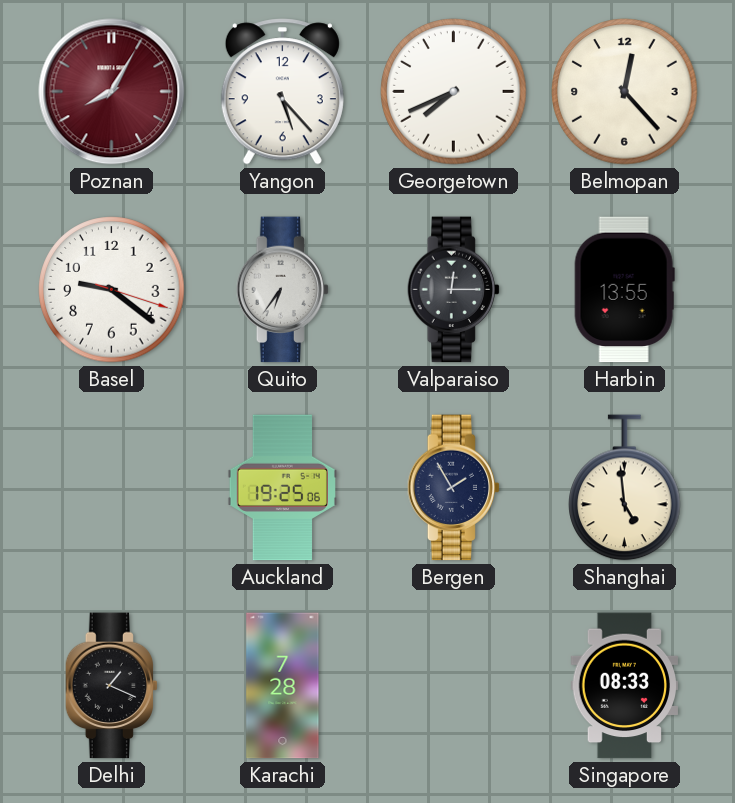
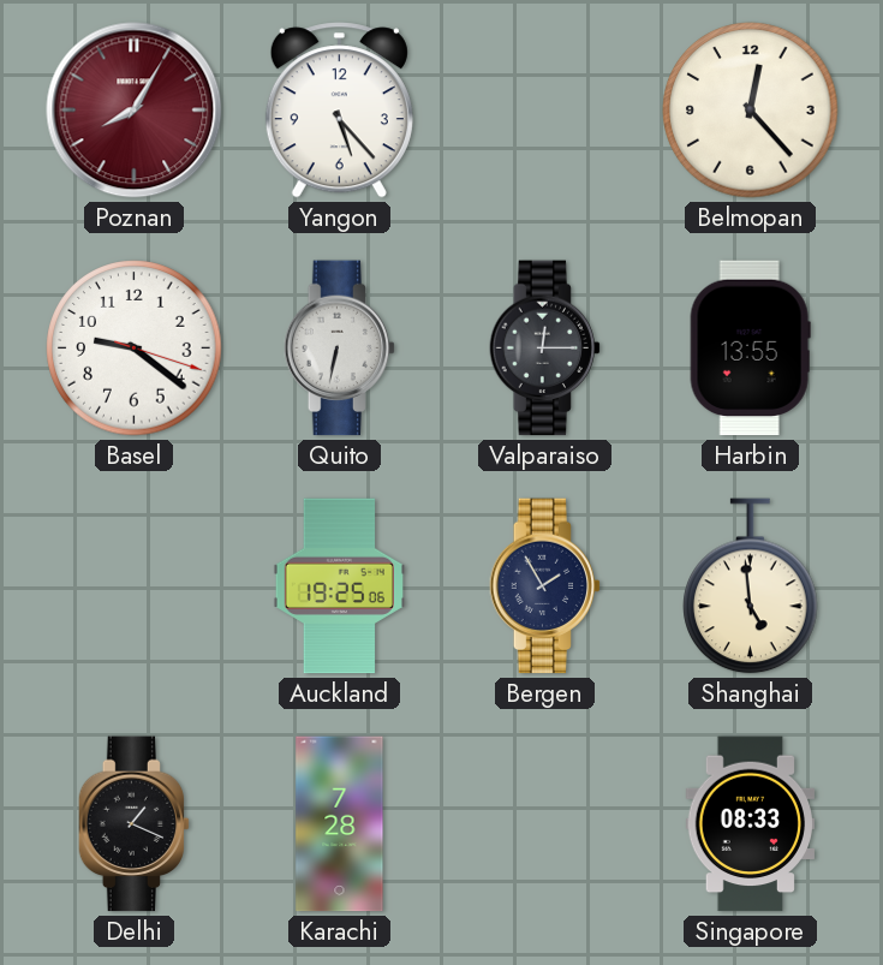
Georgetown: 7:41 -> none
Quito: 6:36 -> 6:32
